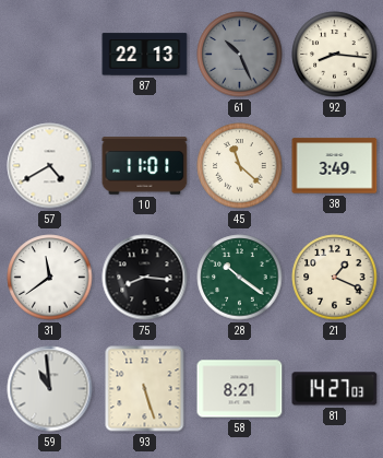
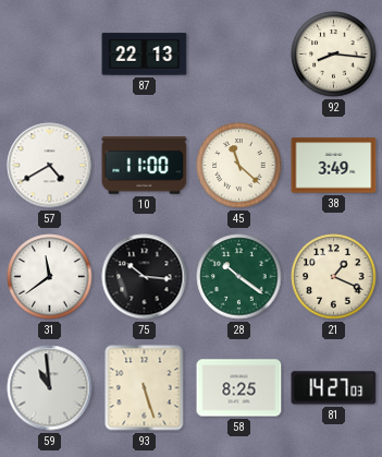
61: 10:26 -> none
10: 11:01 -> 11:00
75: 8:16 -> 10:16
58: 8:21 -> 8:25
